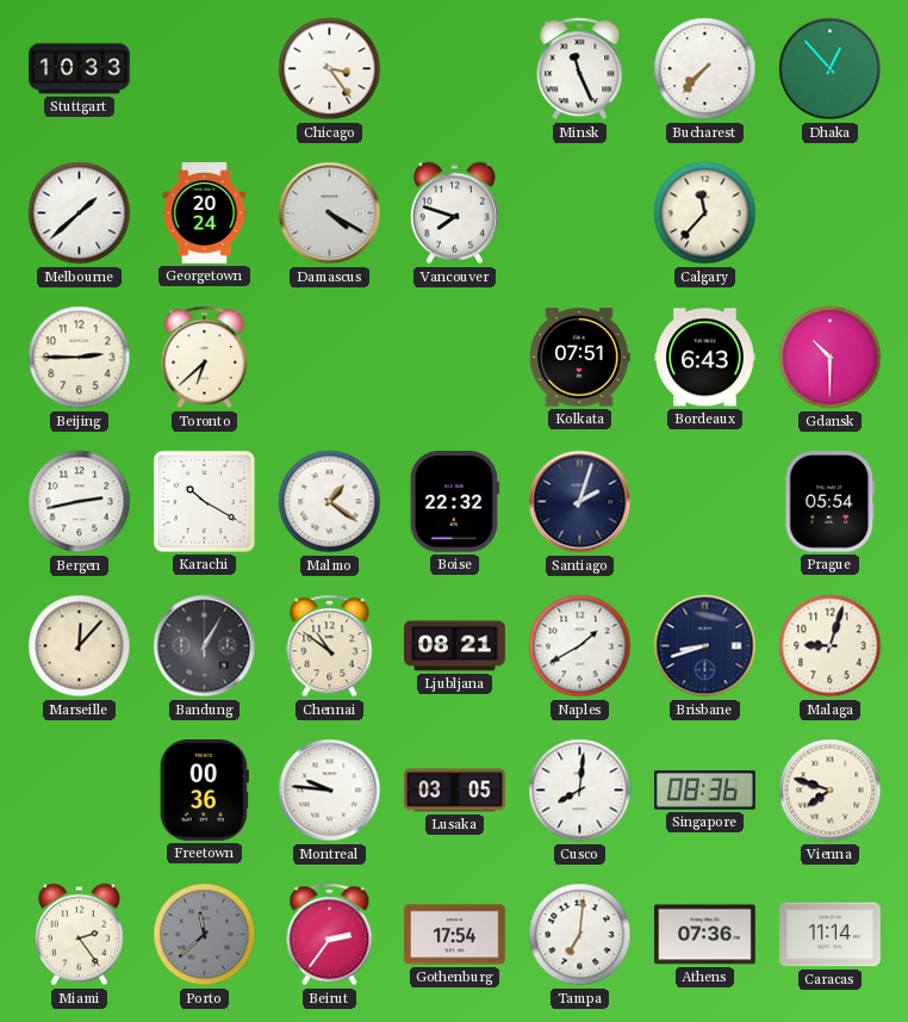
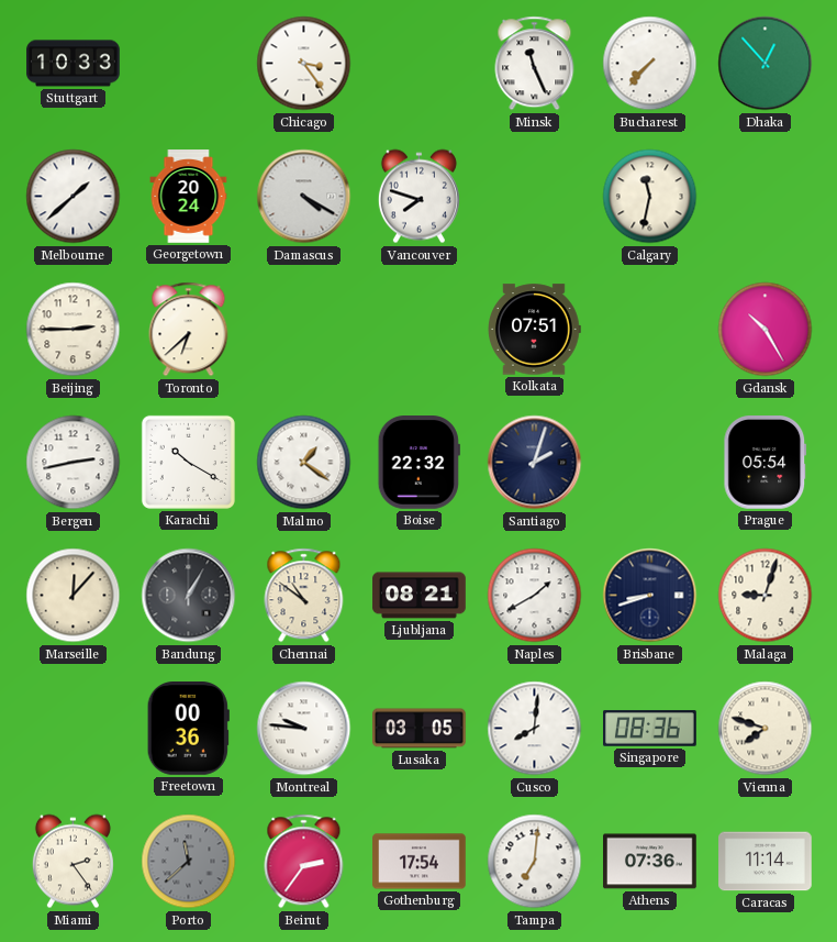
Calgary: 11:37 -> 11:32
Bordeaux: 6:43 -> none
Gdansk: 10:30 -> 10:25
